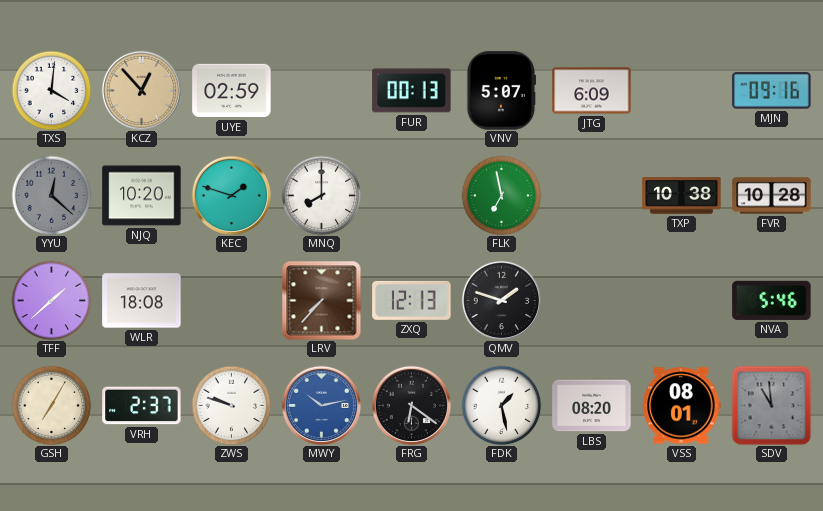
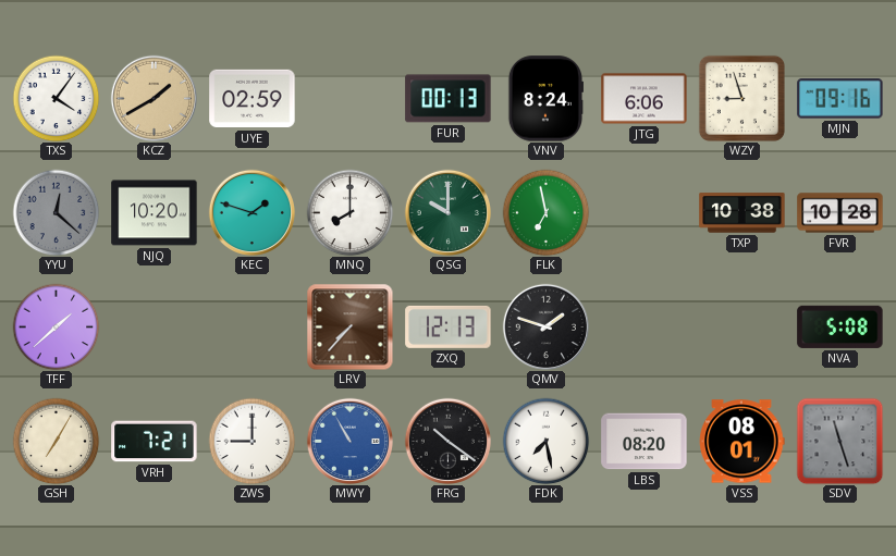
TXS: 4:01 -> 4:06
KCZ: 12:53 -> 1:40
VNV: 5:07 -> 8:24
JTG: 6:09 -> 6:06
WZY: none -> 8:57
QSG: none -> 10:00
WLR: 18:08 -> none
NVA: 5:46 -> 5:08
VRH: 2:37 -> 7:21
ZWS: 9:48 -> 9:00
MWY: 10:13 -> 10:55
FRG: 6:21 -> 10:21
FDK: 1:28 -> 7:28
SDV: 10:59 -> 11:27
